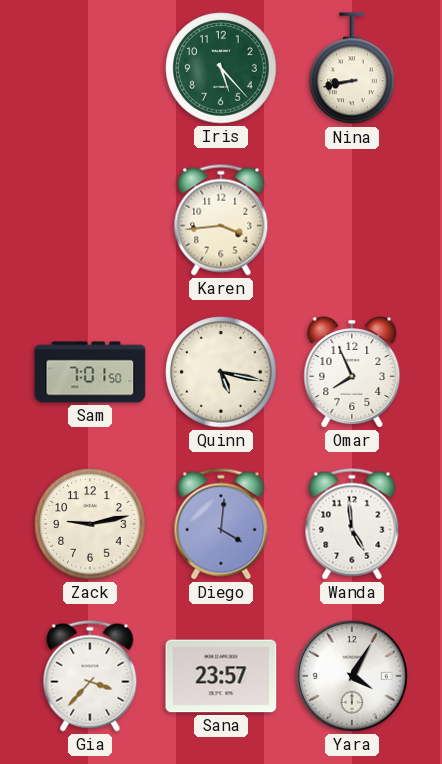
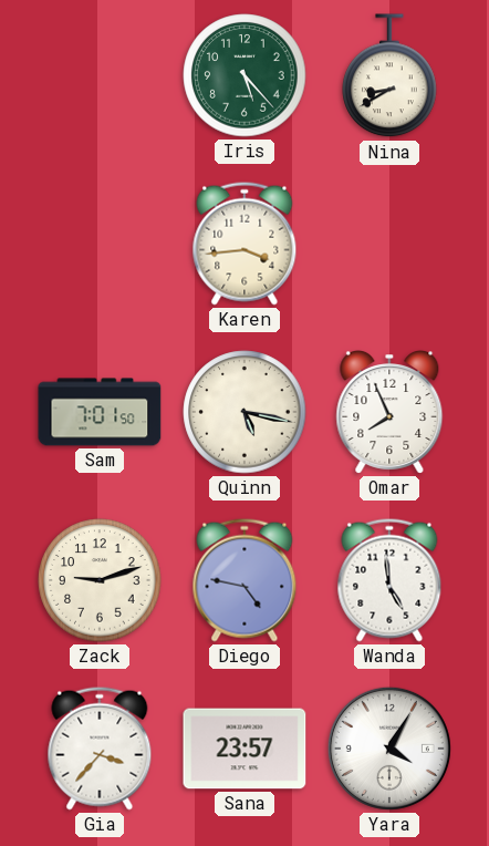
Nina: 8:43 -> 8:40
Zack: 9:13 -> 9:12
Diego: 4:01 -> 4:47
